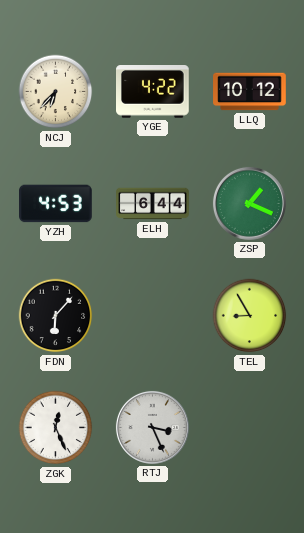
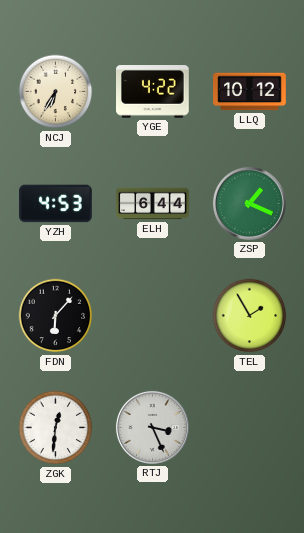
NCJ: 6:37 -> 6:35
TEL: 8:55 -> 1:55
ZGK: 12:26 -> 12:31
